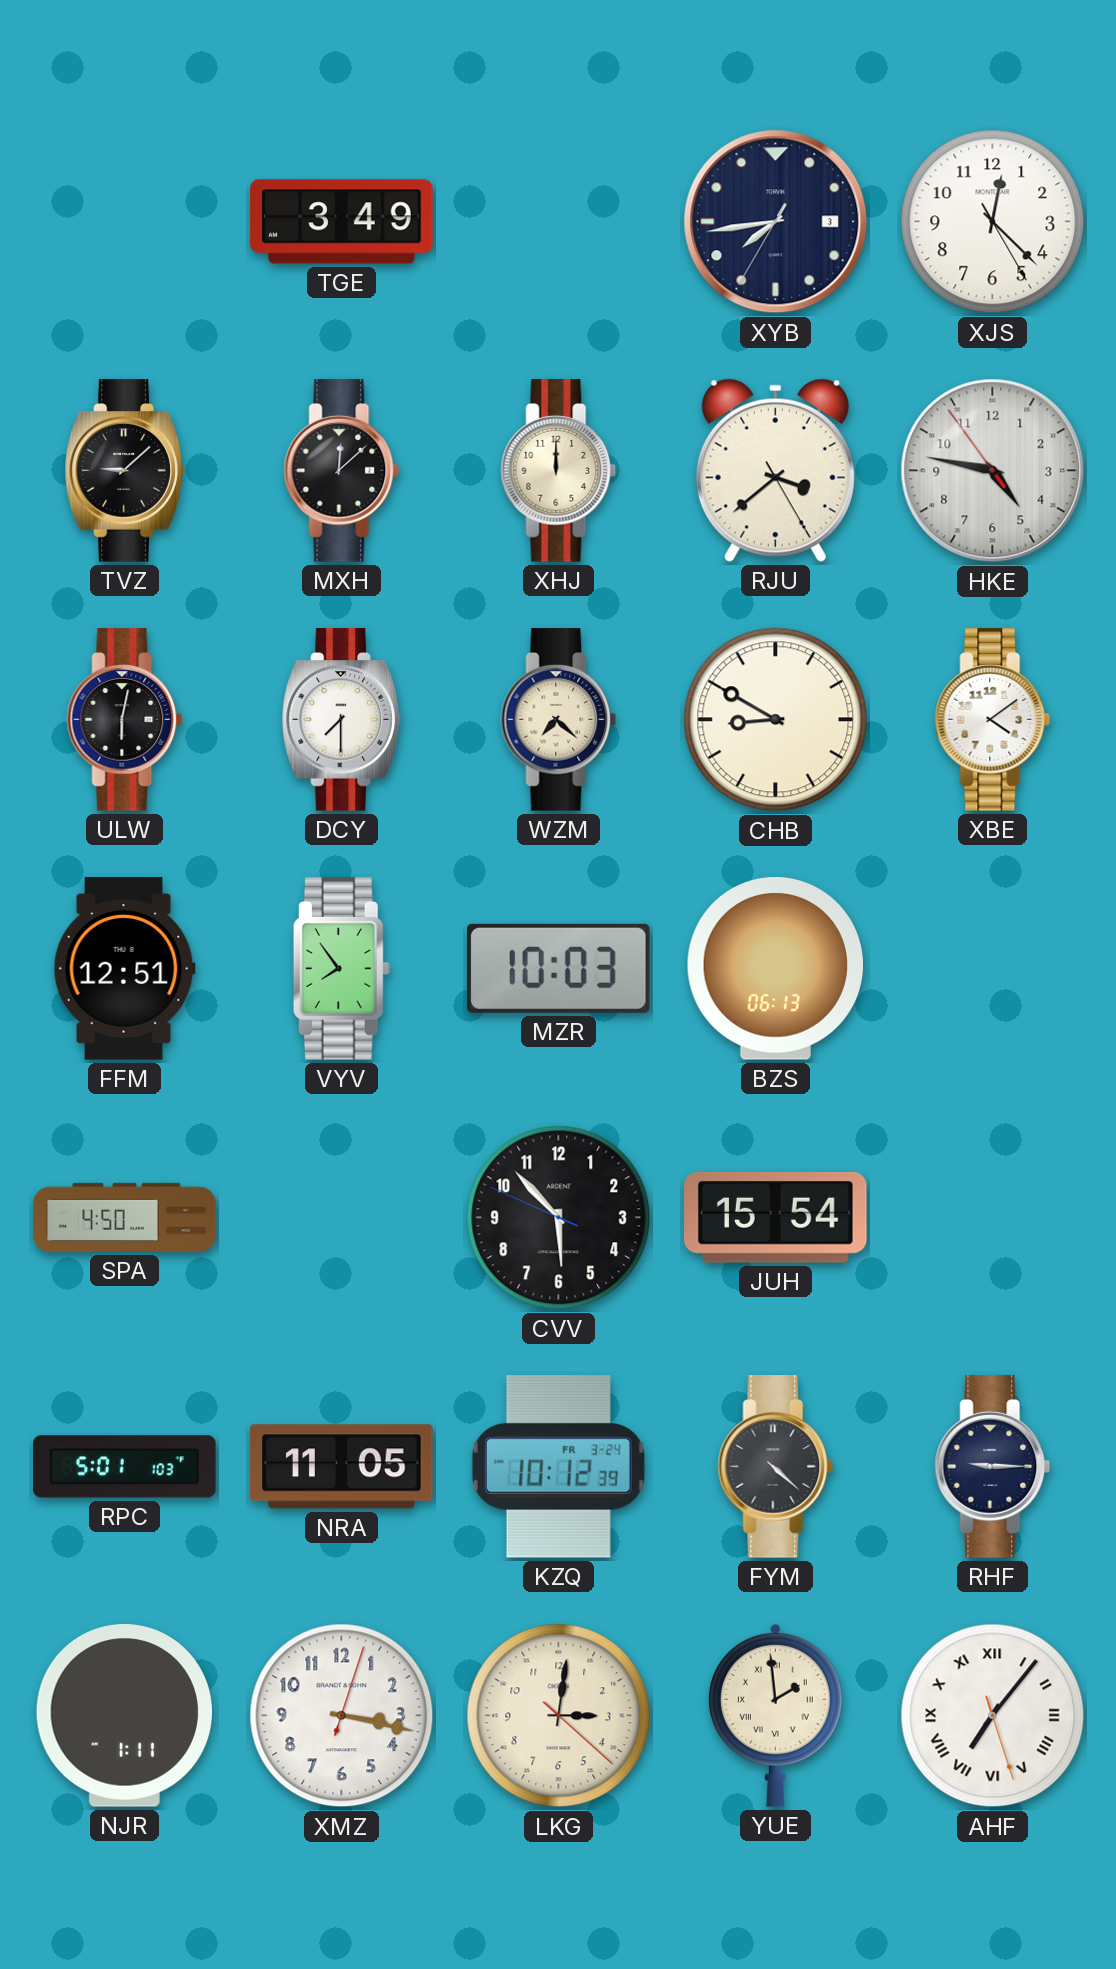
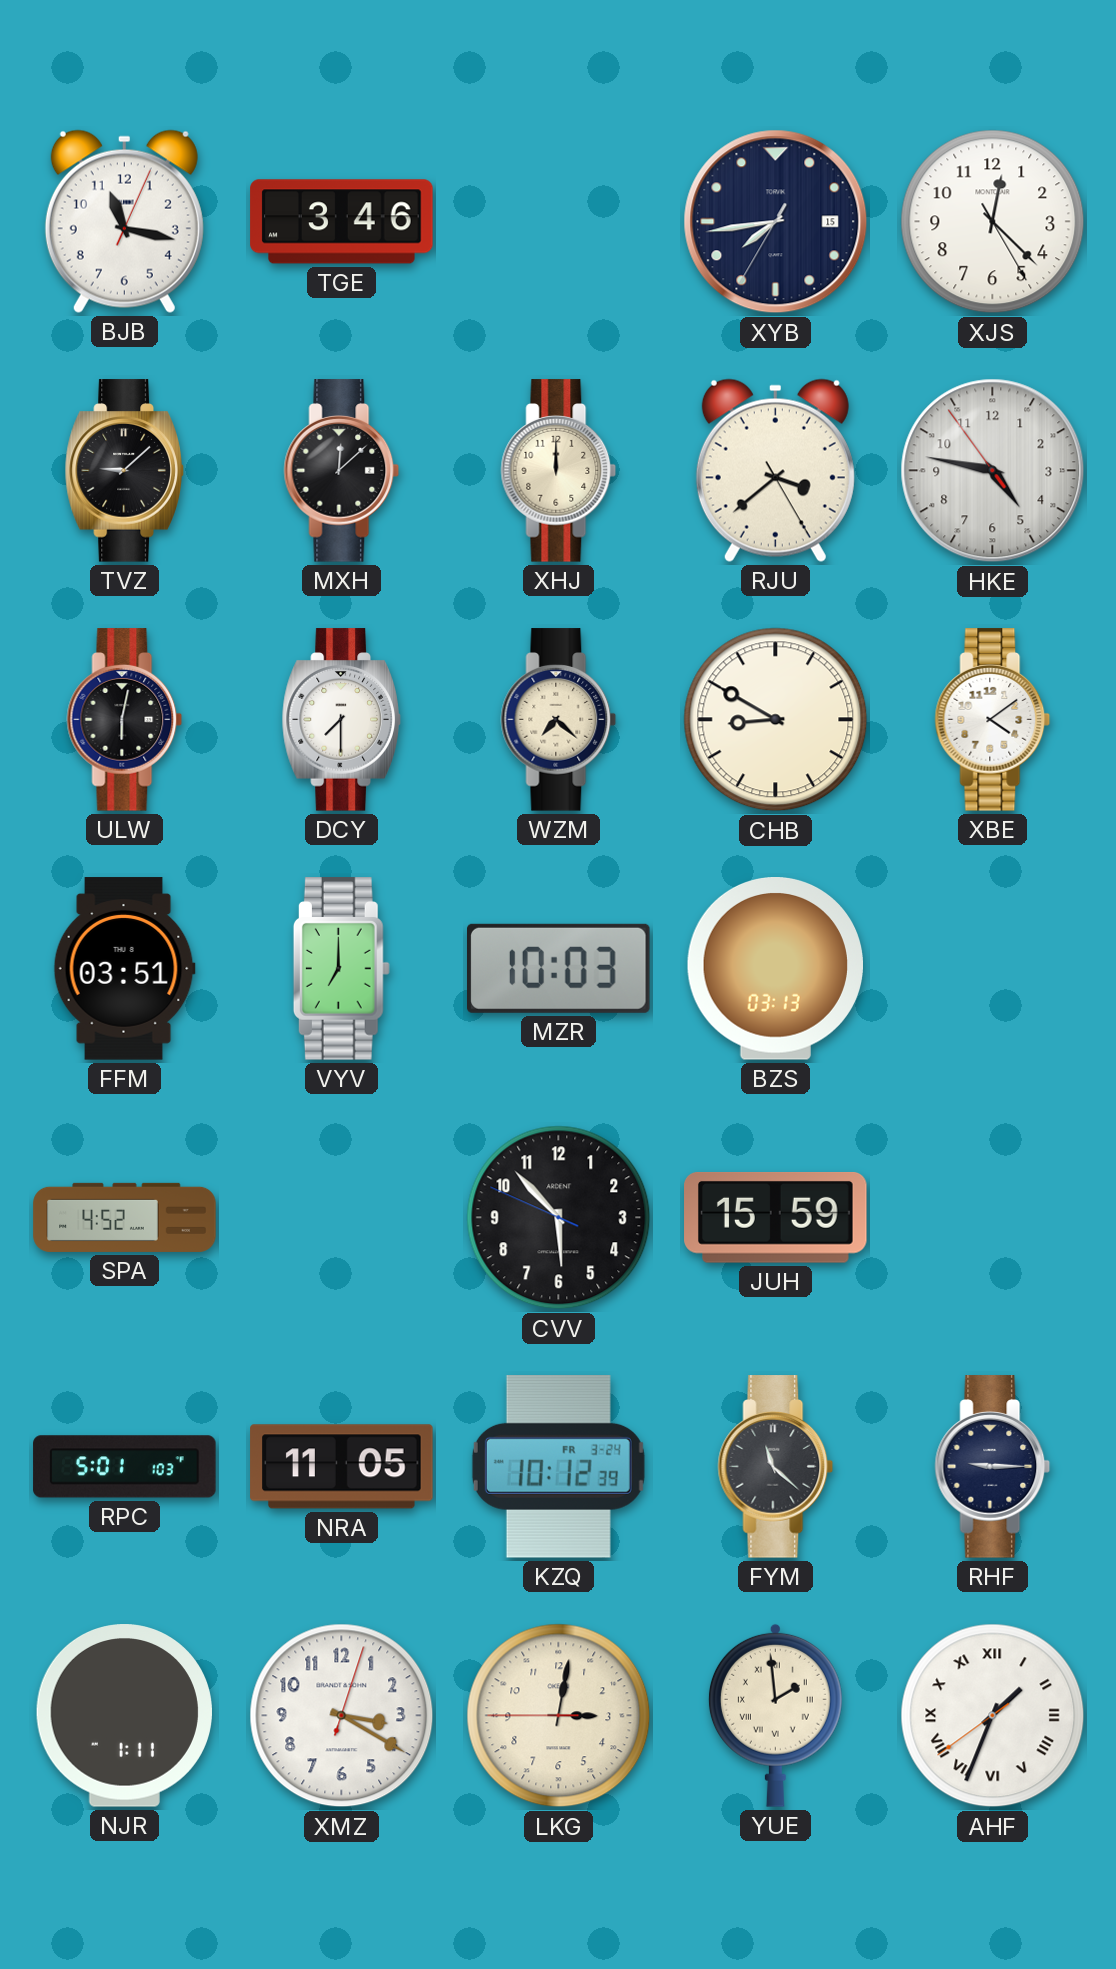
BJB: none -> 11:17
TGE: 3:49 -> 3:46
XYB date: 3 -> 15
FFM: 12:51 -> 03:51
VYV: 7:54 -> 7:00
BZS: 06:13 -> 03:13
SPA: 4:50 -> 4:52
JUH: 15:54 -> 15:59
FYM: 4:22 -> 11:22
XMZ: 3:17 -> 3:20
LKG: 3:01:22 -> 3:01:45
AHF: 7:06 -> 1:33
